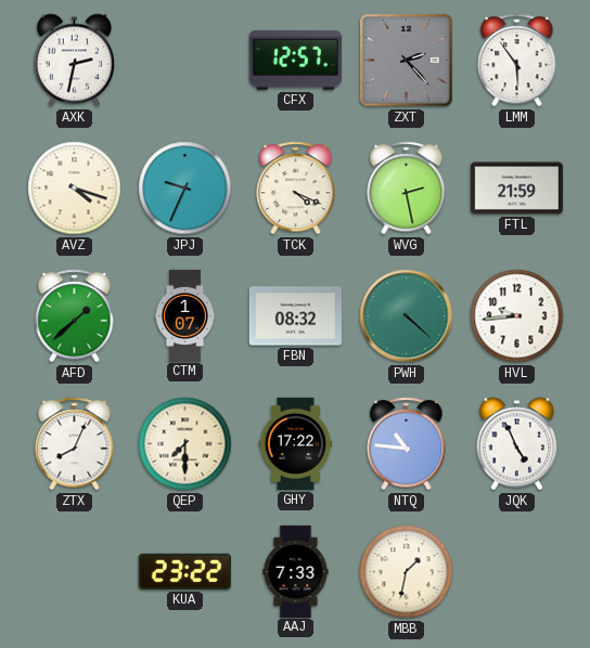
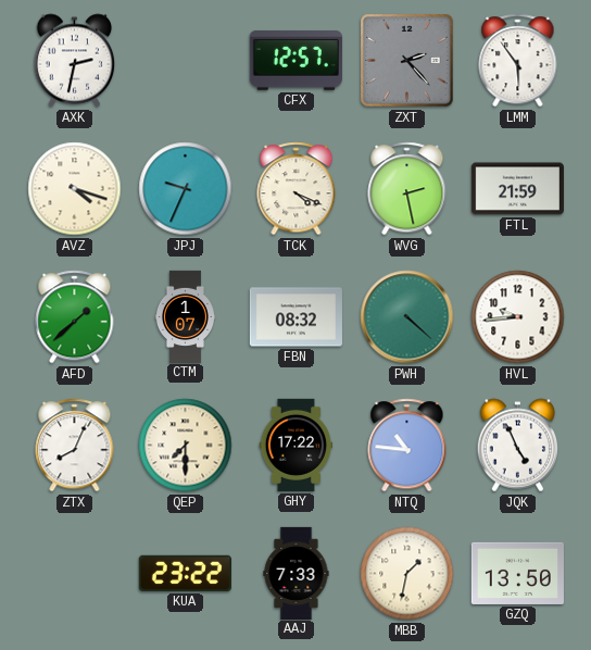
GZQ: none -> 13:50
